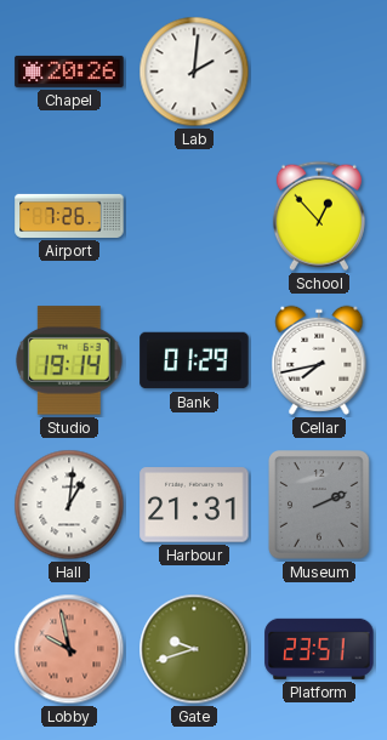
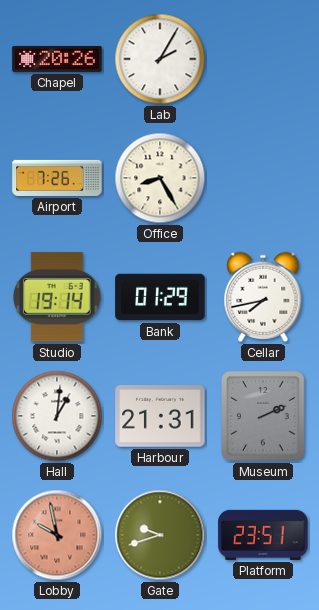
Lab: 2:01 -> 2:05
Office: none -> 8:25
School: 12:53 -> none
